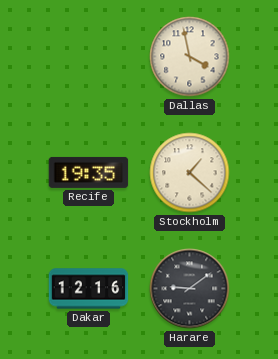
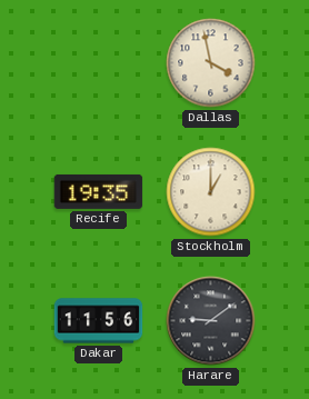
Stockholm: 1:22 -> 1:00
Dakar: 12:16 -> 11:56
